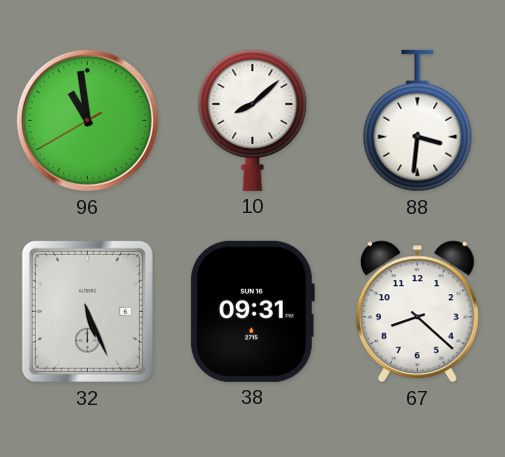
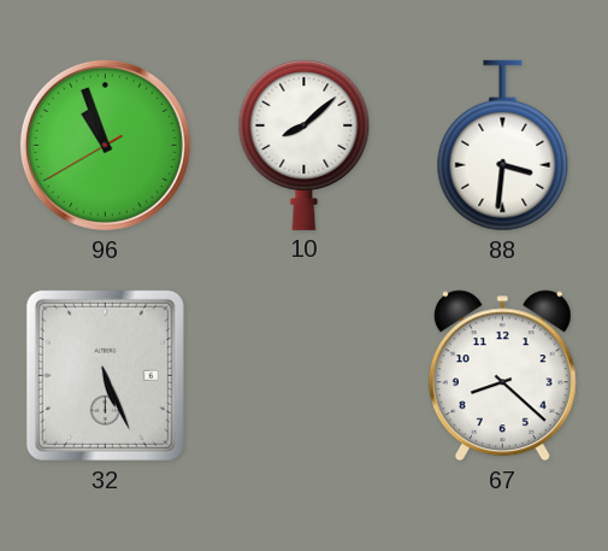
96: 10:58 -> 10:56
38: 09:31 -> none
